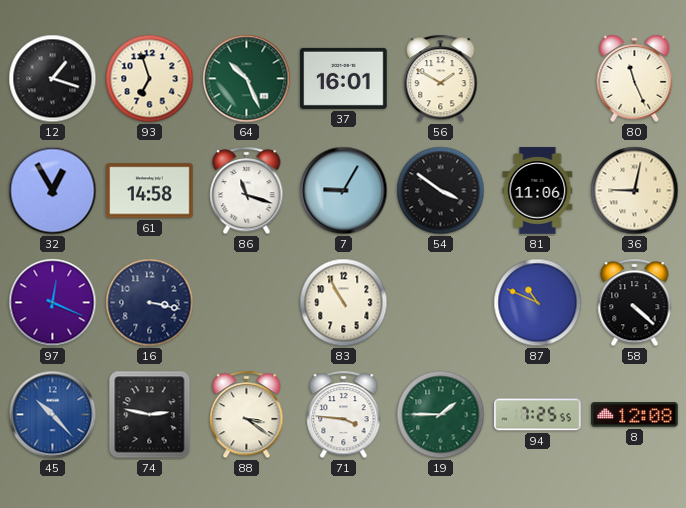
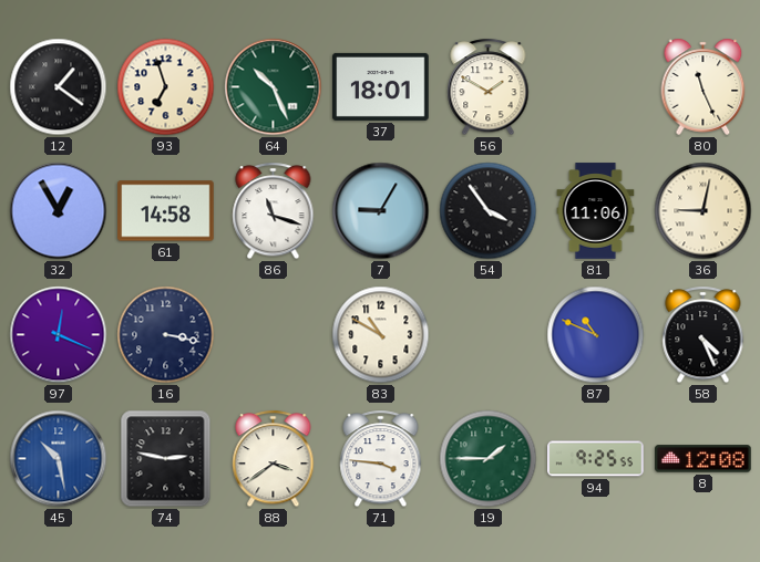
12: 1:18 -> 1:21
37: 16:01 -> 18:01
54: 3:51 -> 3:54
83: 10:55 -> 10:50
58: 4:22 -> 4:26
45: 10:23 -> 10:28
88: 3:21 -> 3:39
94: 7:25 -> 9:25
